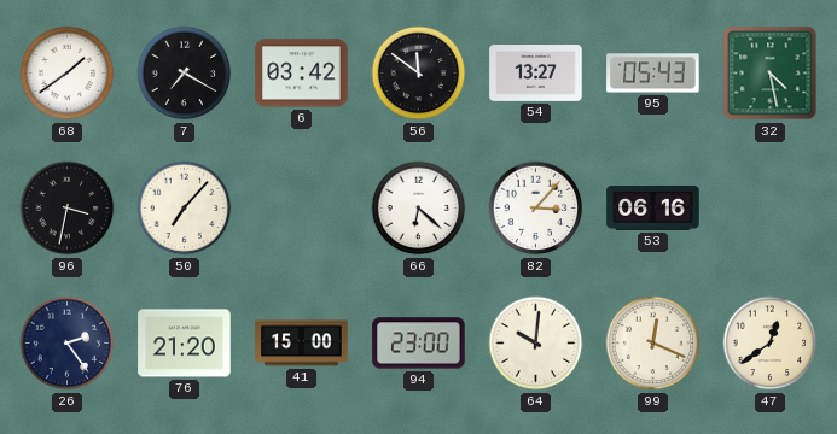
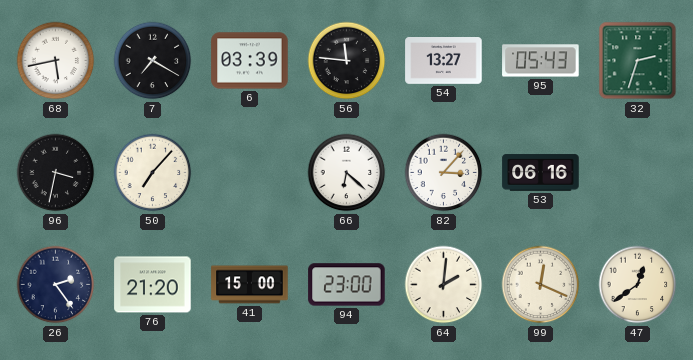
68: 1:39 -> 5:43
6: 03:42 -> 03:39
56: 11:51 -> 11:46
32: 4:28 -> 2:33
64: 10:01 -> 2:01
